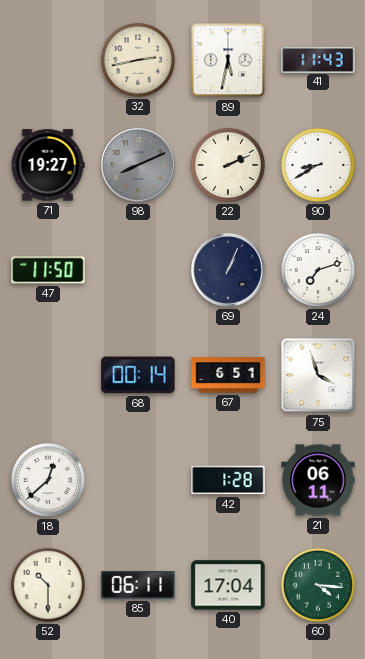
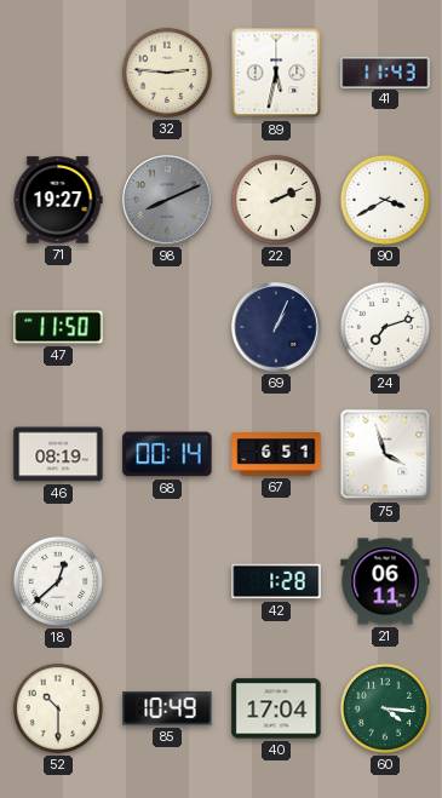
32: 2:43 -> 2:46
90: 8:40 -> 3:40
46: none -> 08:19
85: 06:11 -> 10:49
